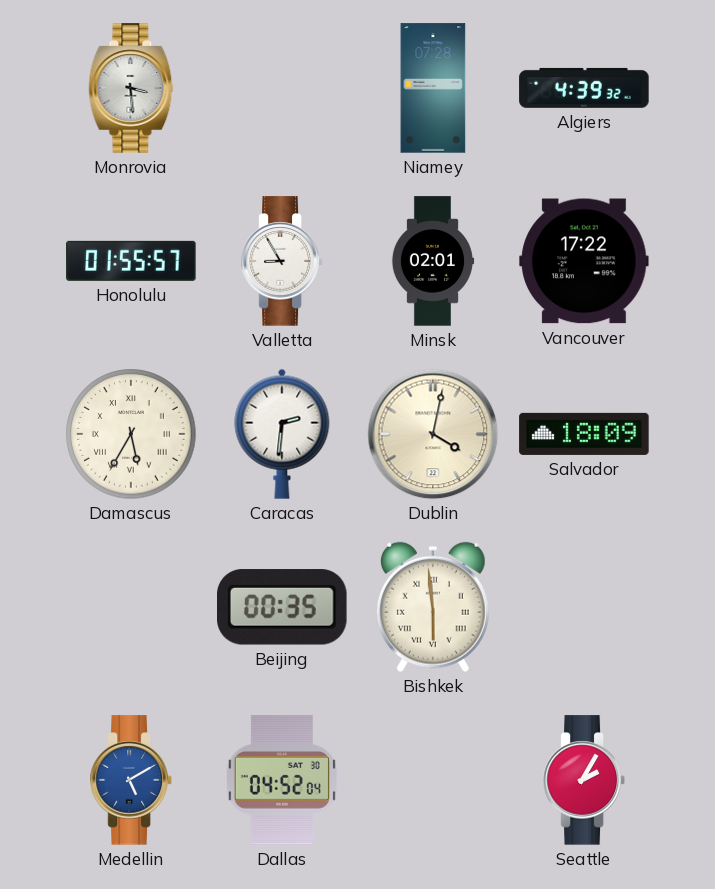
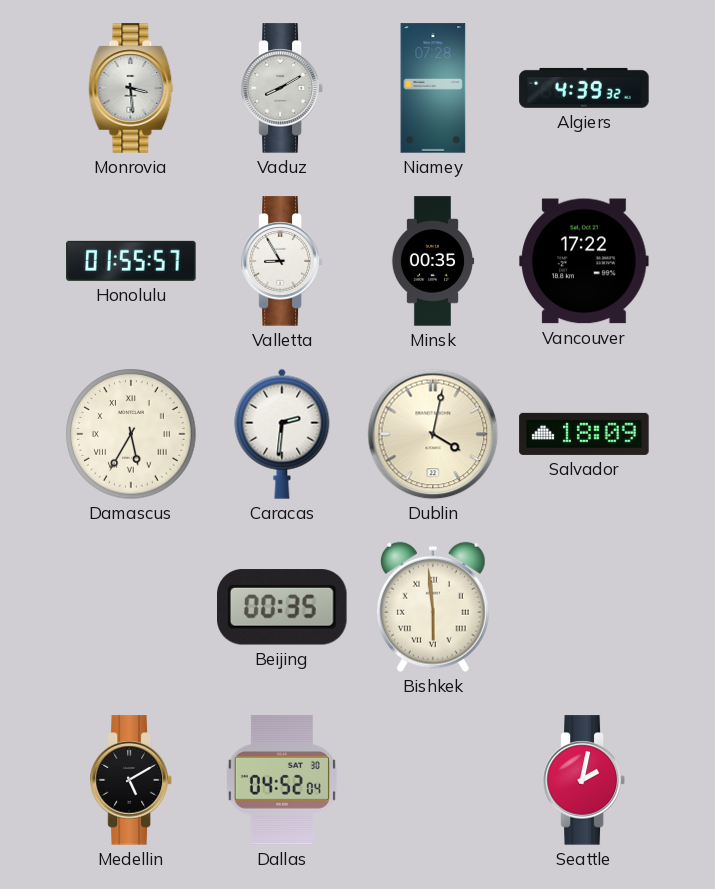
Vaduz: none -> 8:10
Minsk: 02:01 -> 00:35
Medellin dial: blue -> black
Seattle: 2:05 -> 2:02
